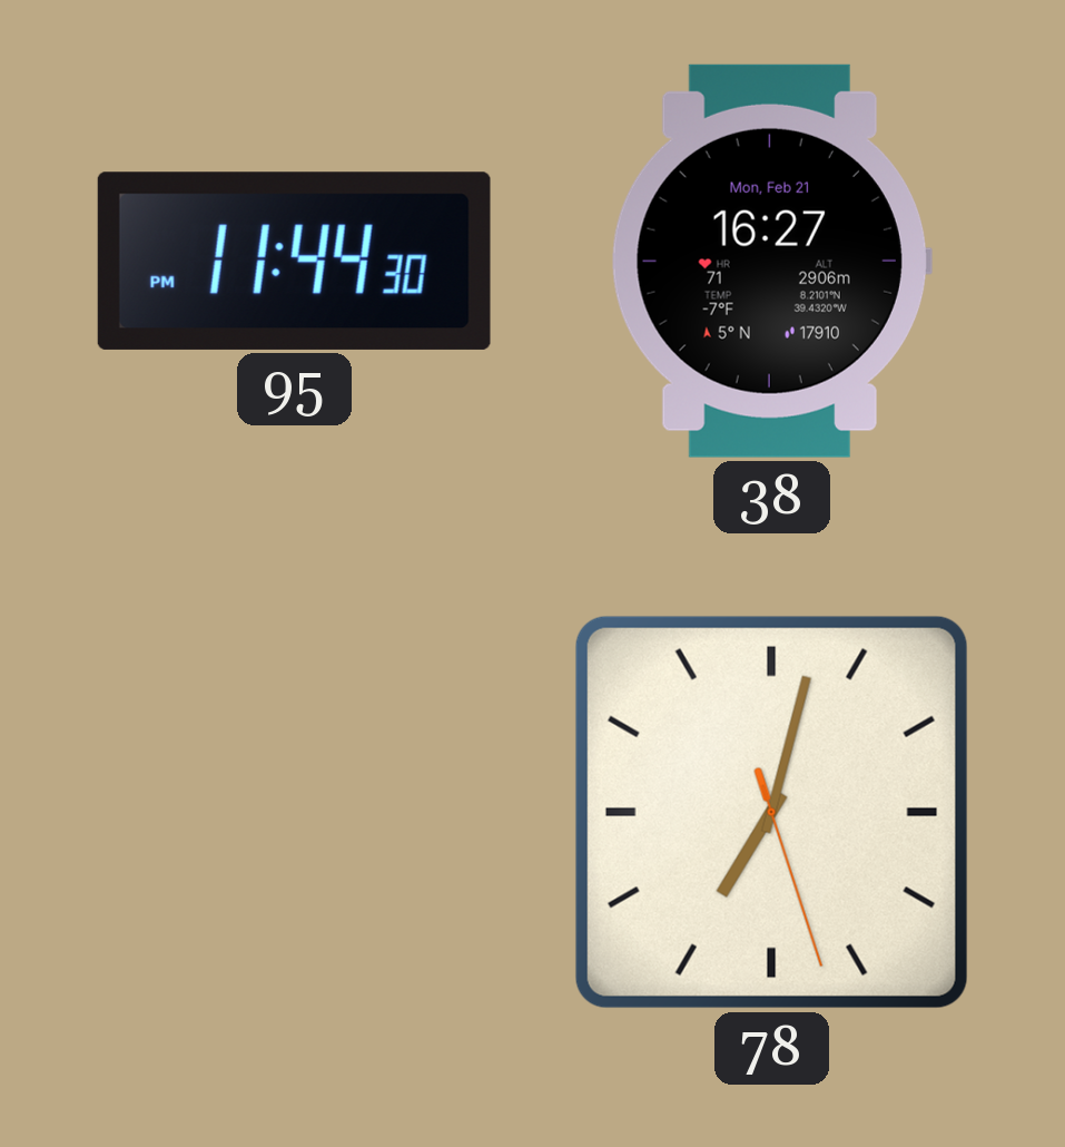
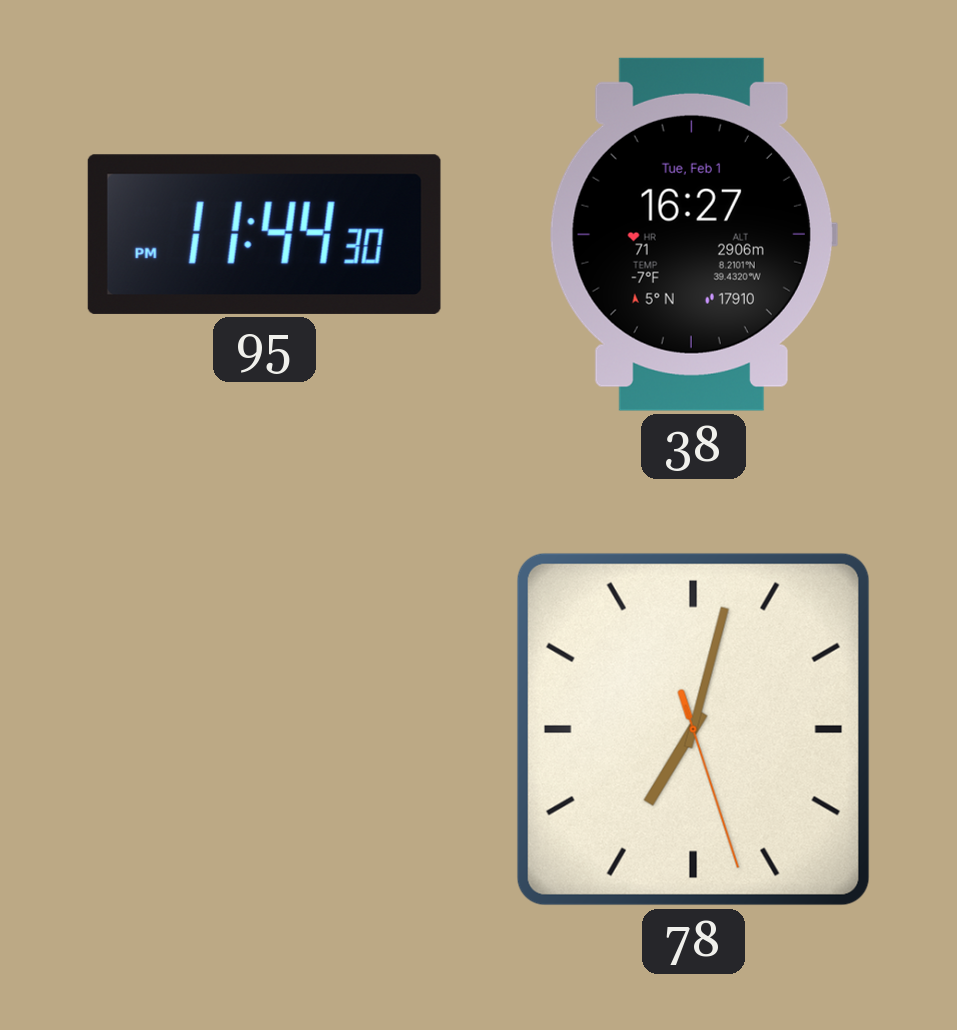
38 date: Mon, Feb 21 -> Tue, Feb 1
